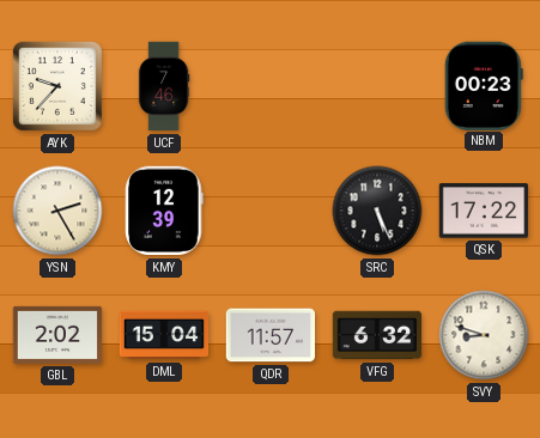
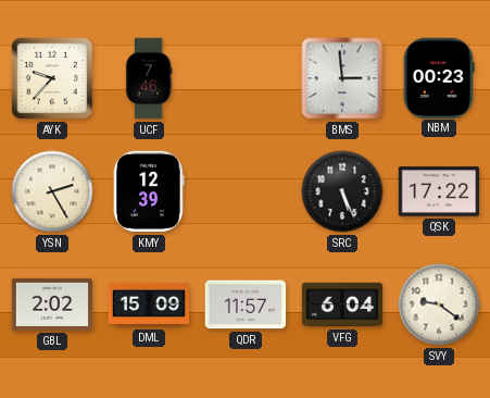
BMS: none -> 2:59
DML: 15:04 -> 15:09
VFG: 6:32 -> 6:04
SVY: 8:48 -> 9:21
